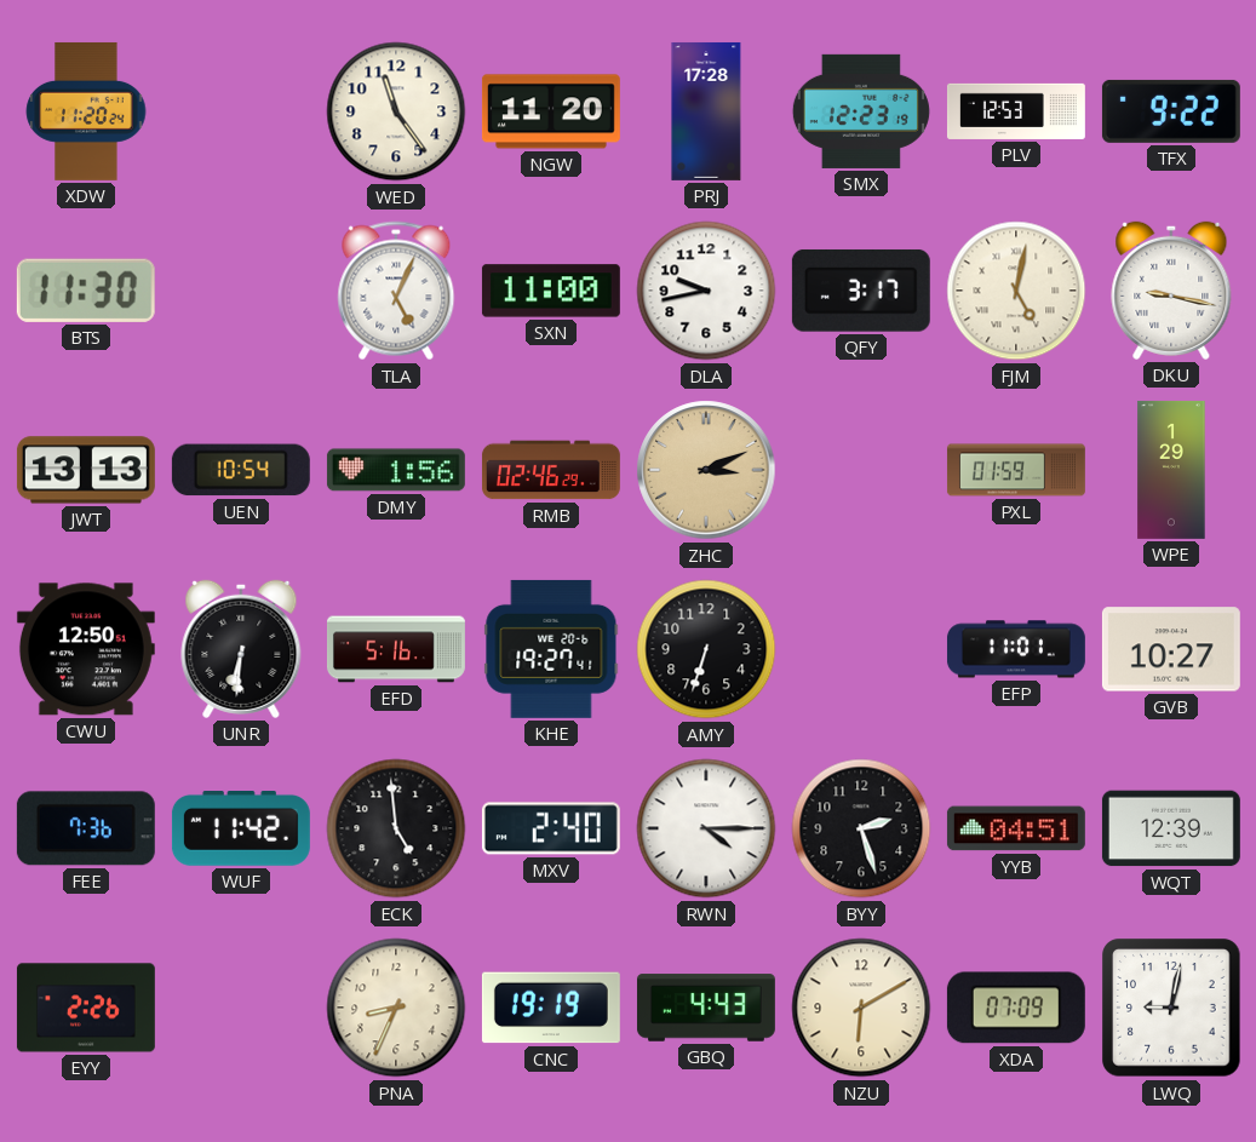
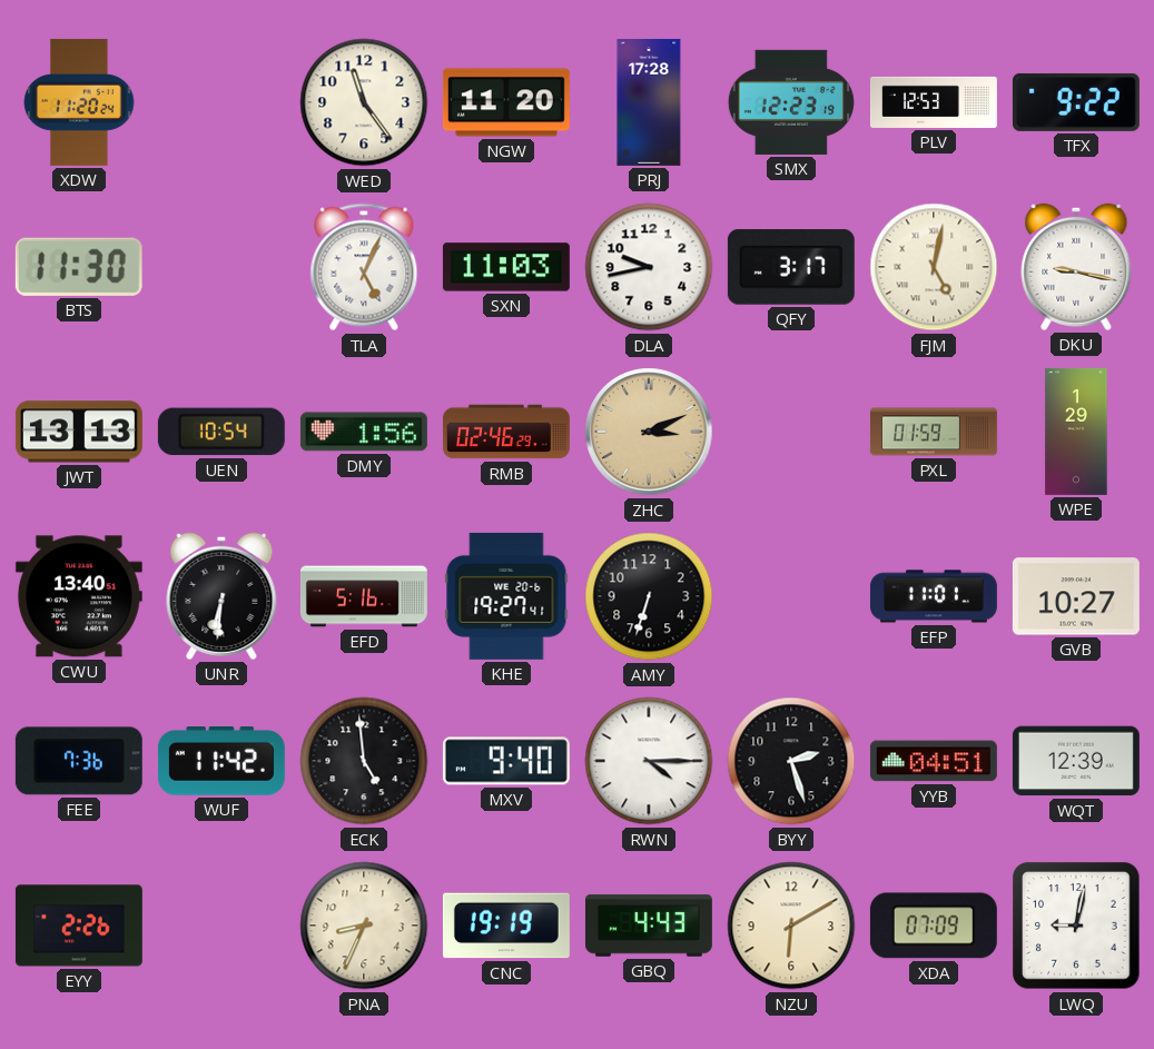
SXN: 11:00 -> 11:03
CWU: 12:50 -> 13:40
MXV: 2:40 -> 9:40
